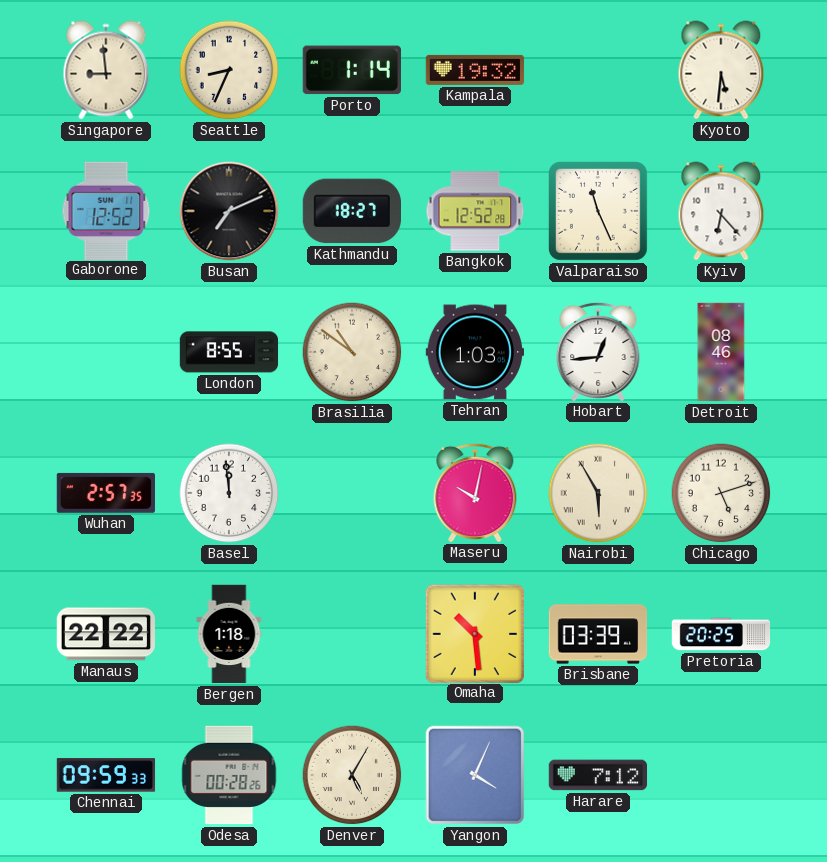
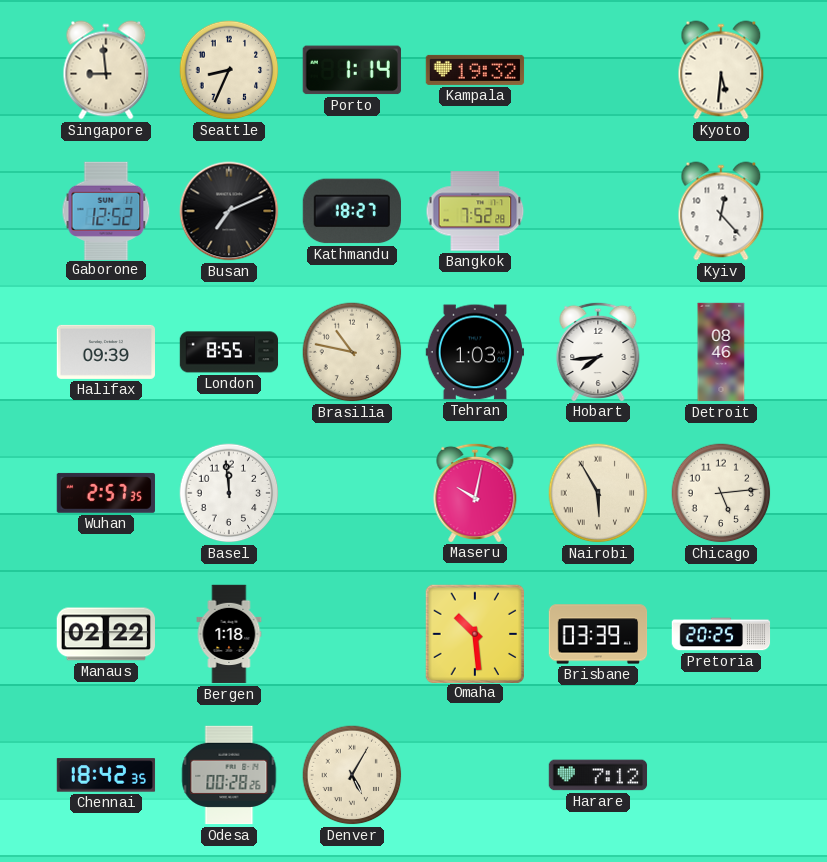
Bangkok: 12:52 -> 7:52
Valparaiso: 11:26 -> none
Kyiv: 6:23 -> 12:23
Halifax: none -> 09:39
Brasilia: 10:51 -> 10:47
Hobart: 12:44 -> 7:44
Chicago: 5:12 -> 5:14
Manaus: 22:22 -> 02:22
Chennai: 09:59 -> 18:42
Yangon: 4:04 -> none
